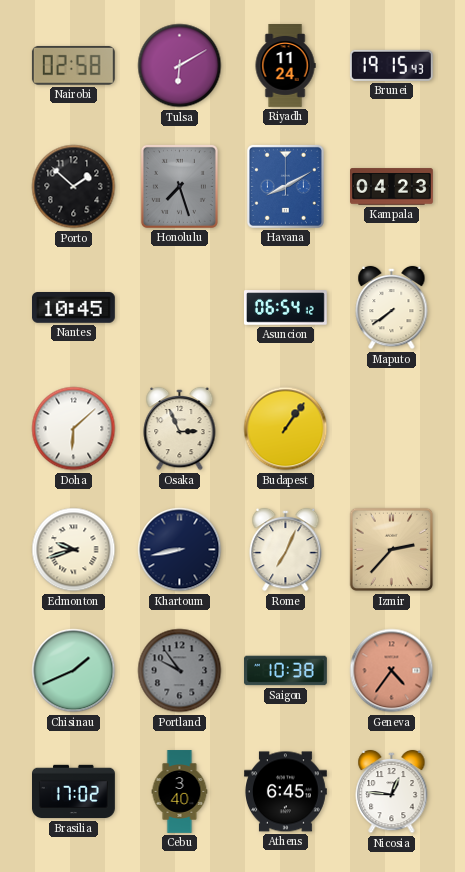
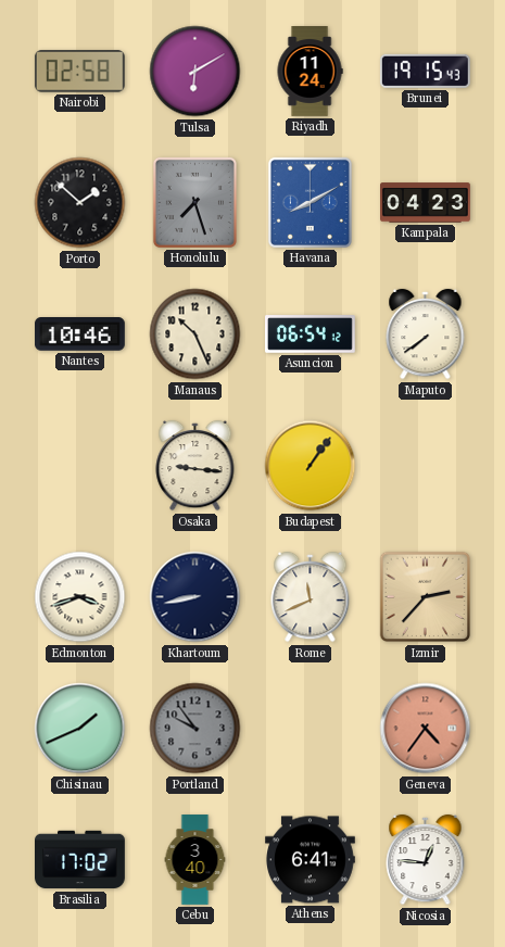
Nantes: 10:45 -> 10:46
Manaus: none -> 10:26
Doha: 6:08 -> none
Osaka: 2:56 -> 9:16
Edmonton: 9:42 -> 3:42
Rome: 7:04 -> 11:41
Saigon: 10:38 -> none
Athens: 6:45 -> 6:41
